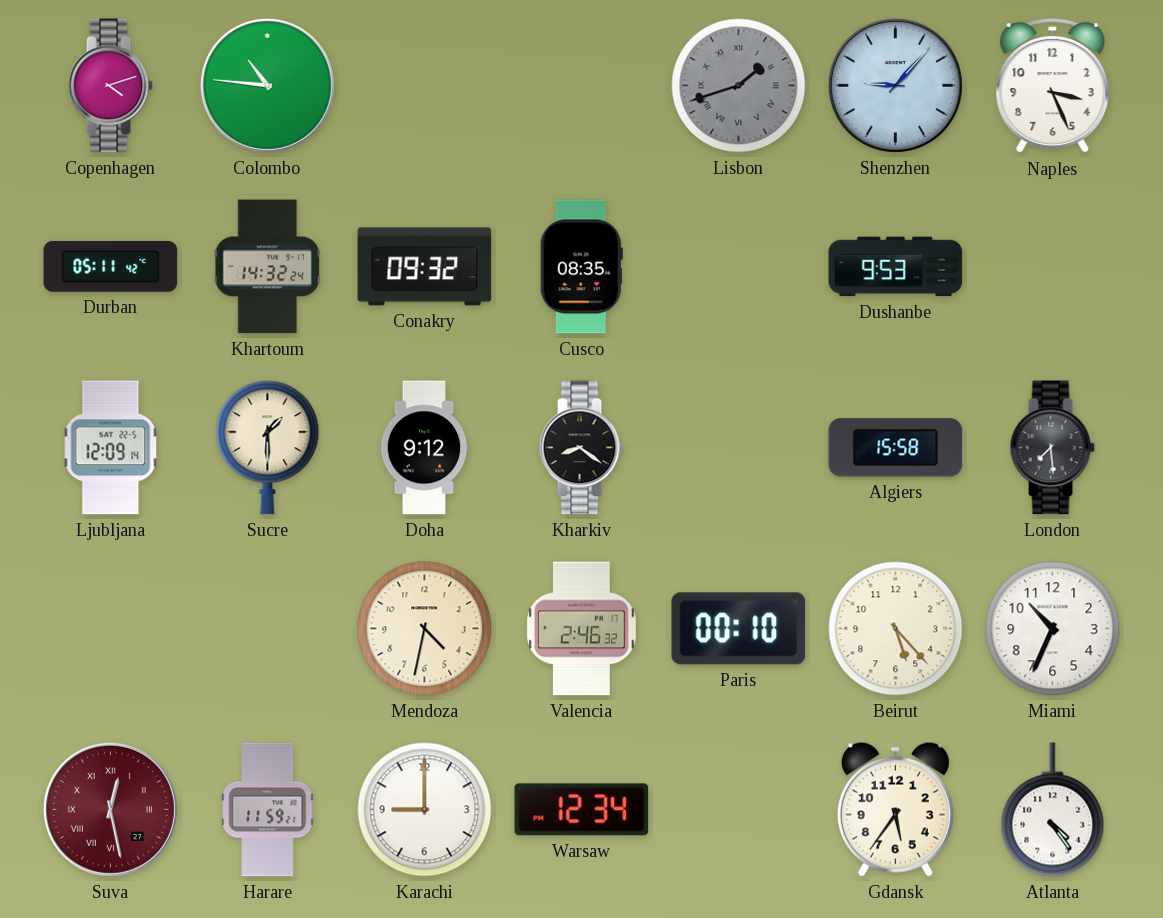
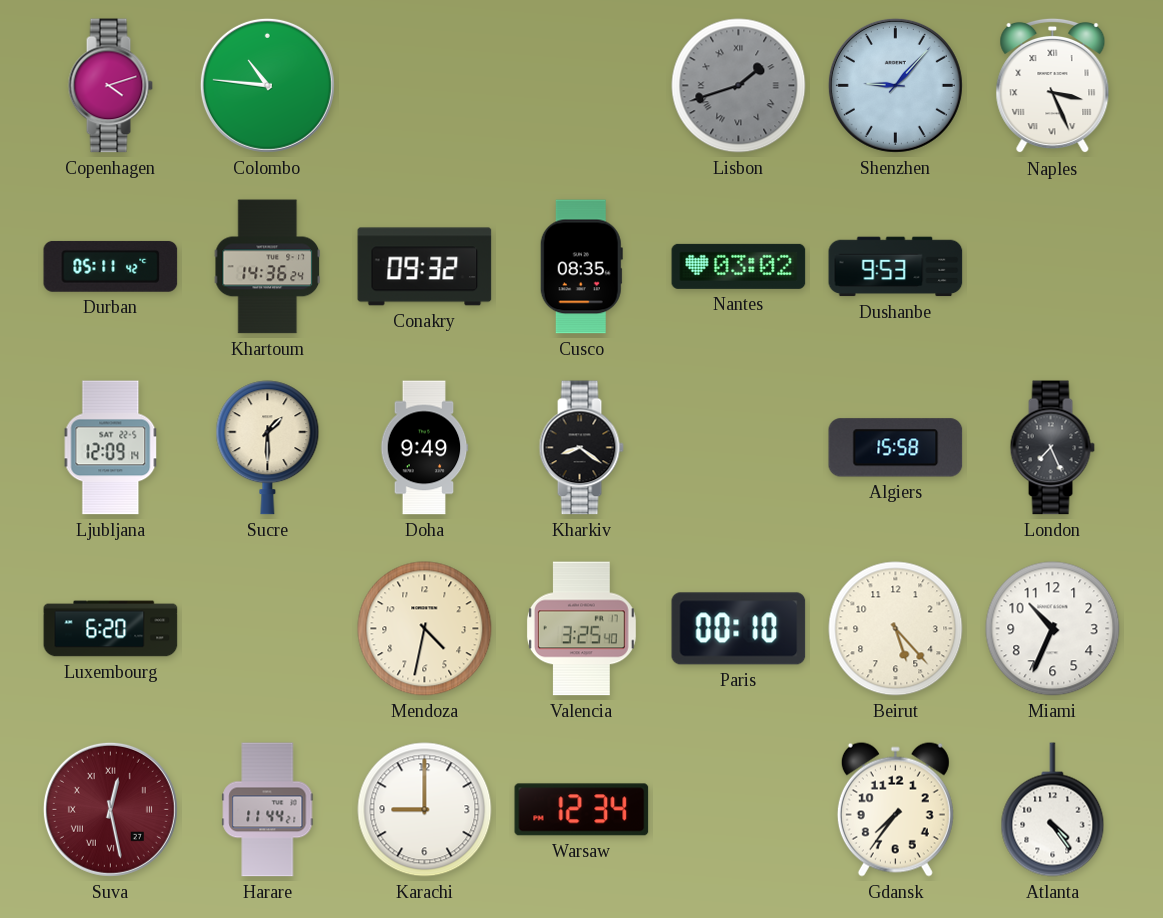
Naples numerals: Arabic -> Roman
Khartoum: 14:32 -> 14:36
Nantes: none -> 03:02
Doha: 9:12 -> 9:49
London: 7:29 -> 7:26
Luxembourg: none -> 6:20
Valencia: 2:46 -> 3:25
Harare: 11:59 -> 11:44
Gdansk: 5:36 -> 7:36
